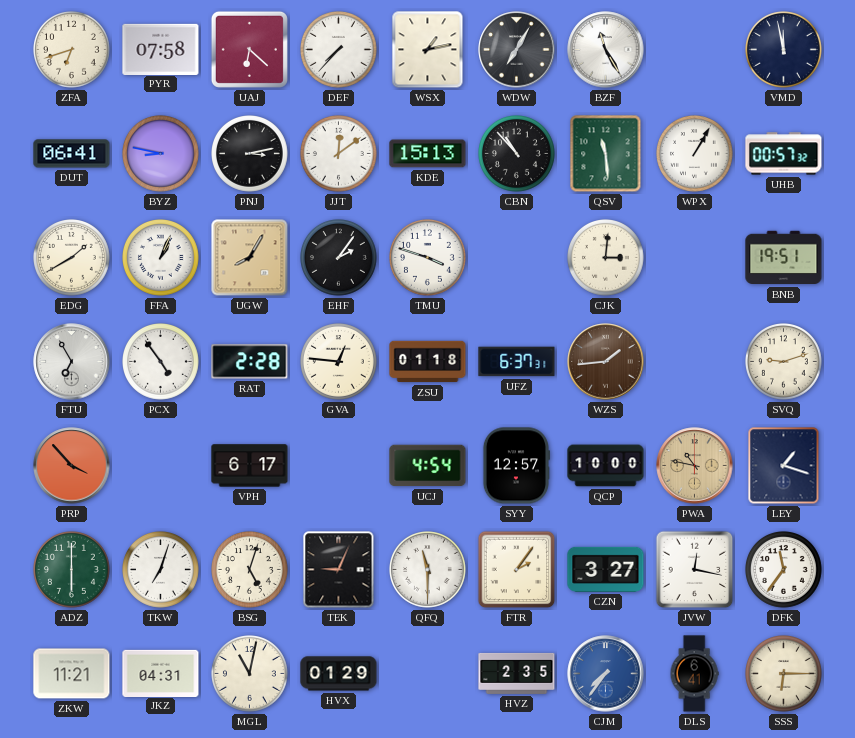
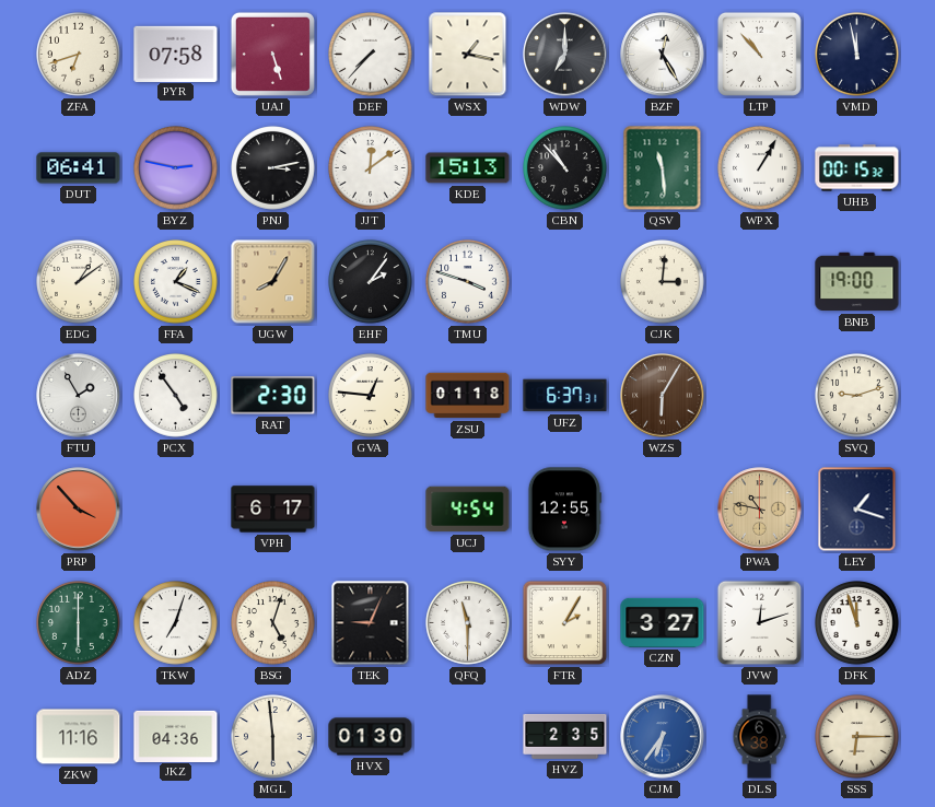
UAJ: 6:22 -> 5:27
WSX: 1:13 -> 1:17
WDW: 7:05 -> 7:00
BZF: 11:25 -> 12:25
LTP: none -> 10:53
BYZ: 8:47 -> 2:47
UHB: 00:57 -> 00:15
EDG: 1:40 -> 1:09
FFA: 1:04 -> 1:19
BNB: 19:51 -> 19:00
FTU: 6:55 -> 1:55
RAT: 2:28 -> 2:30
WZS: 1:44 -> 6:05
SYY: 12:57 -> 12:55
QCP: 10:00 -> none
FTR: 2:06 -> 2:05
JVW: 12:17 -> 12:12
DFK: 11:36 -> 11:57
ZKW: 11:21 -> 11:16
JKZ: 04:31 -> 04:36
MGL: 11:02 -> 5:59
HVX: 01:29 -> 01:30
CJM: 7:36 -> 6:36
DLS: 6:41 -> 6:38
